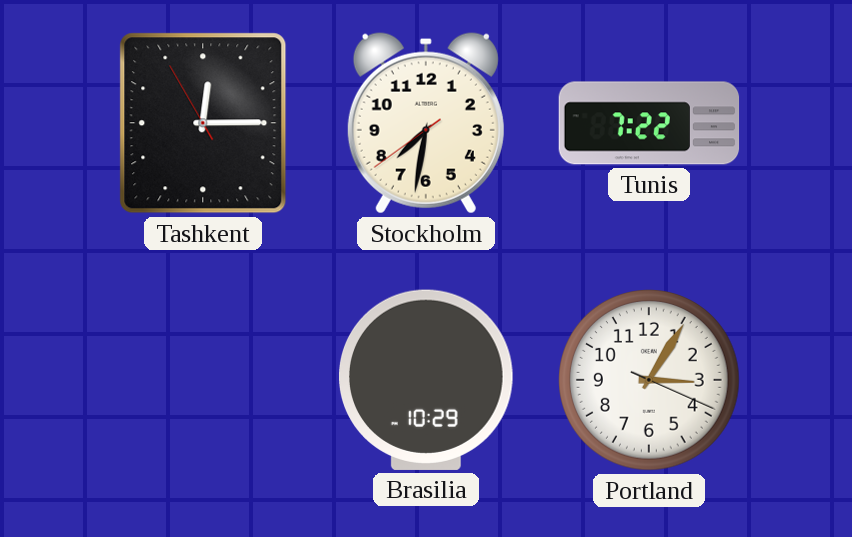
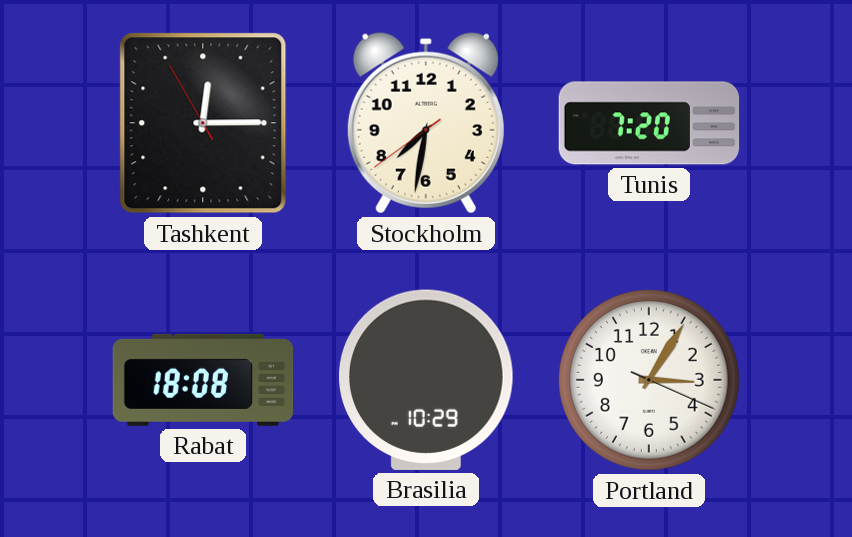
Tunis: 7:22 -> 7:20
Rabat: none -> 18:08
